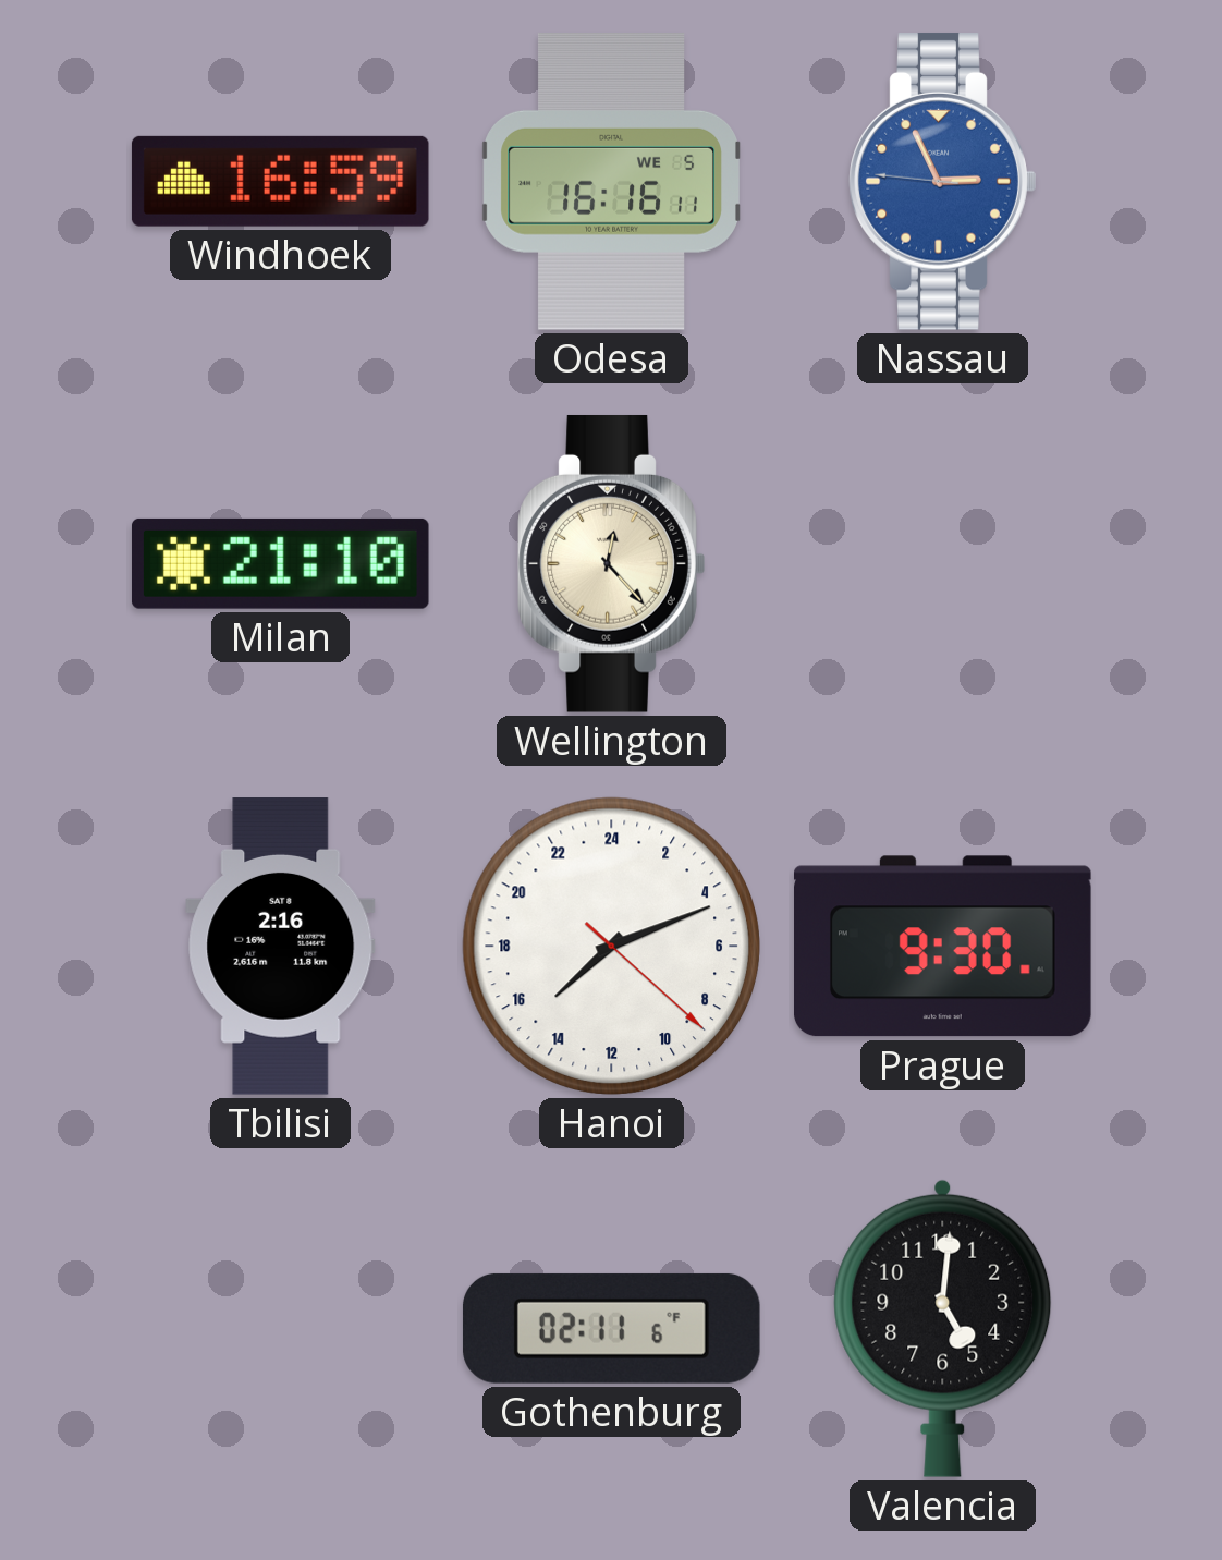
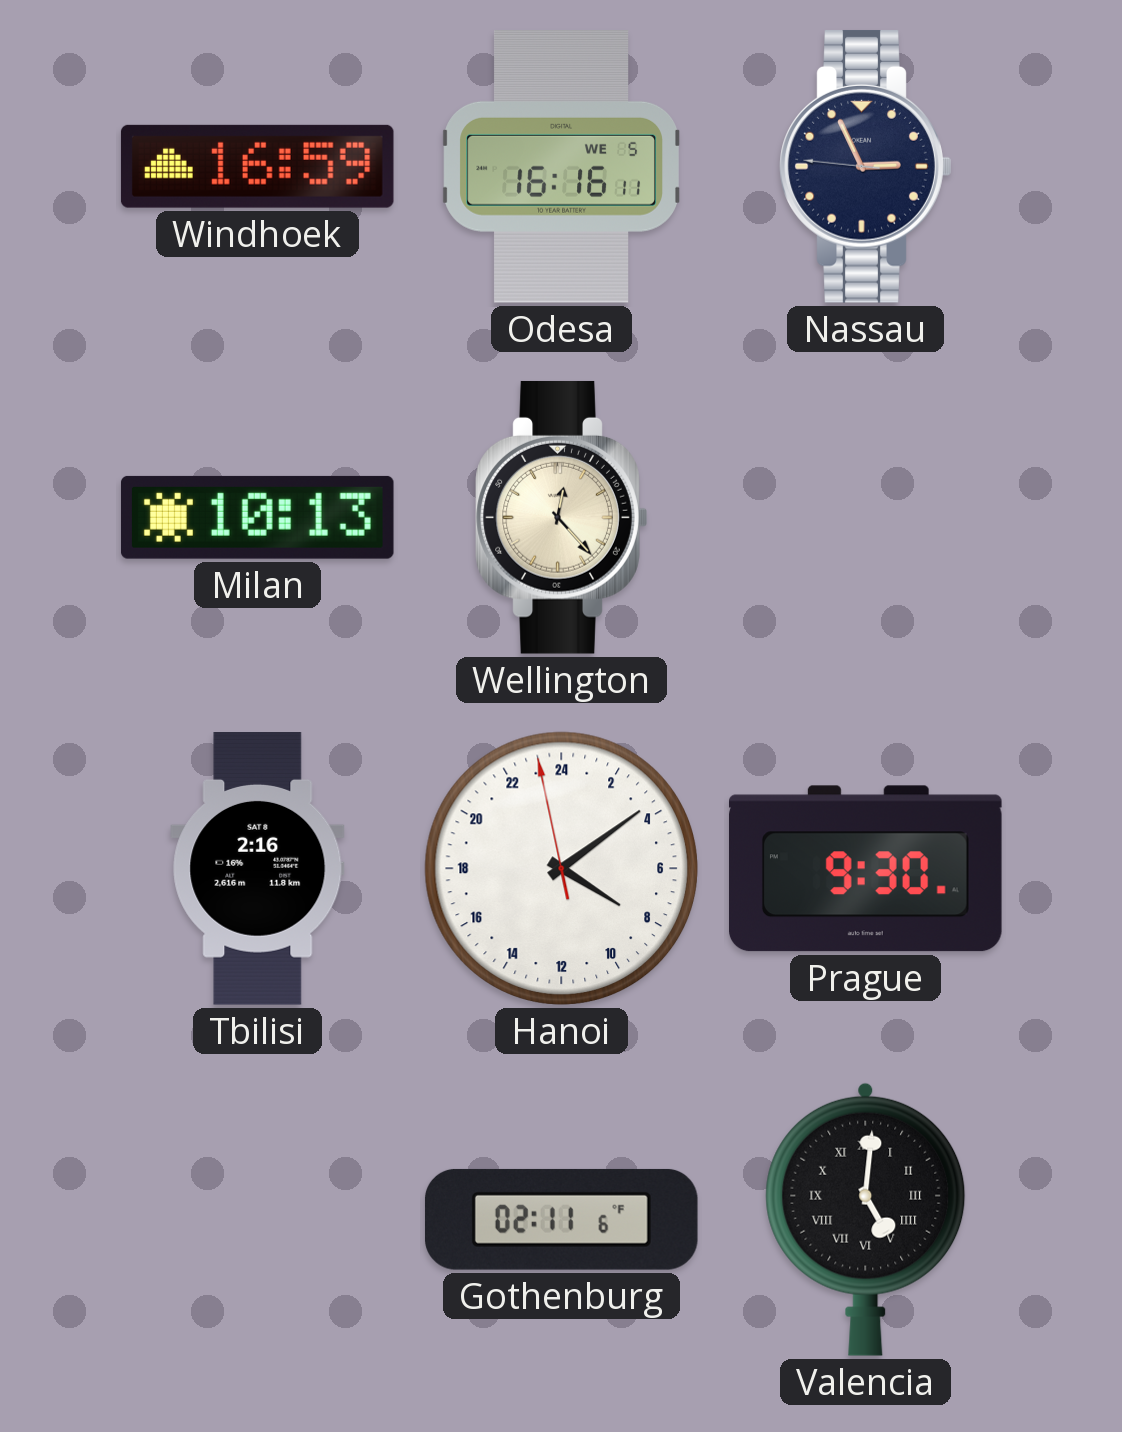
Nassau dial: blue -> navy
Milan: 21:10 -> 10:13
Hanoi: 15:11 -> 8:08
Valencia numerals: Arabic -> Roman
